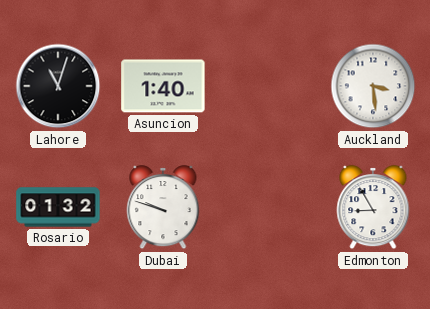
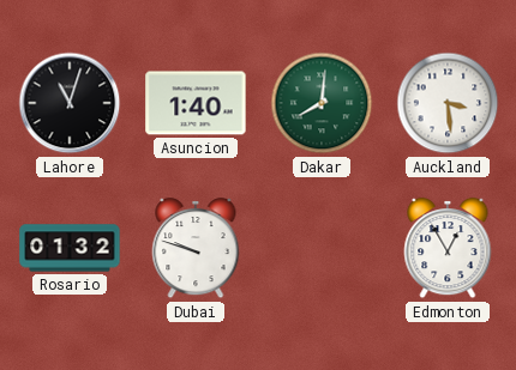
Dakar: none -> 8:01
Edmonton: 8:55 -> 12:55
